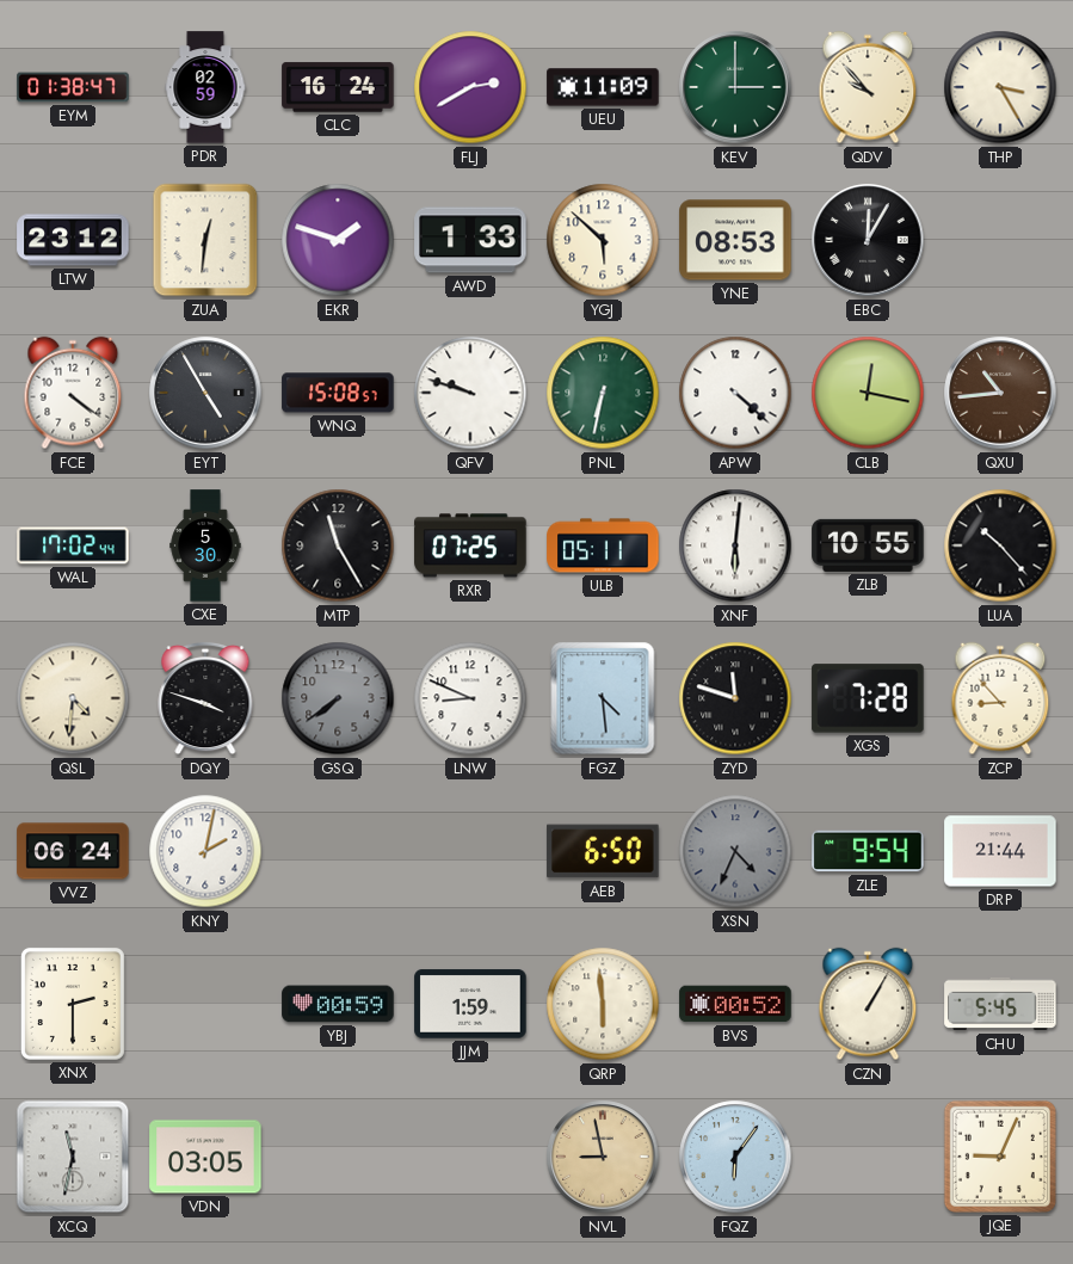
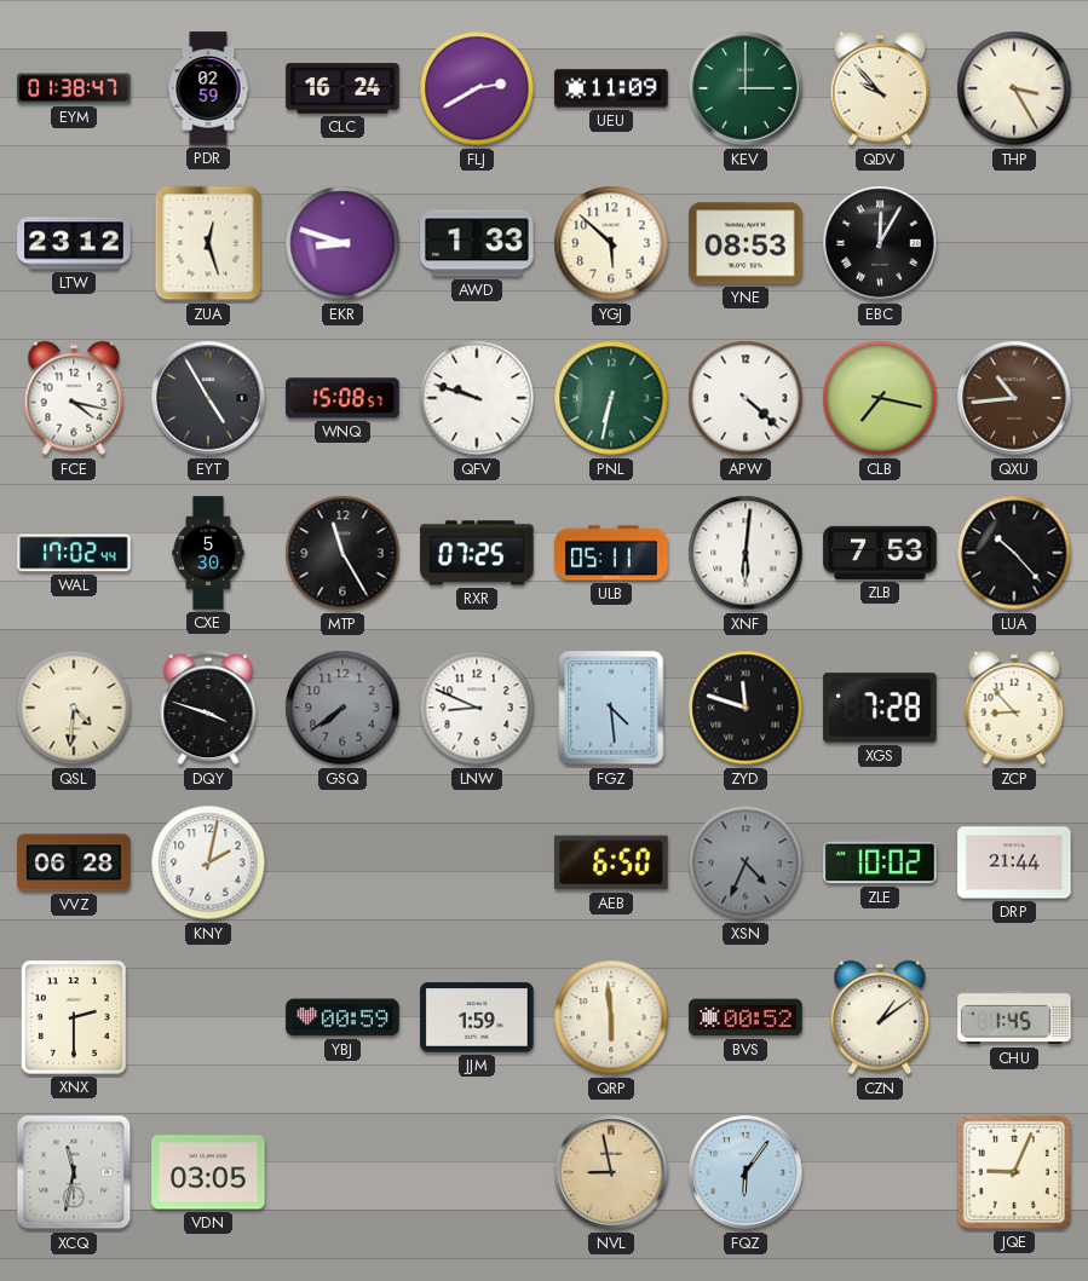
ZUA: 12:31 -> 12:27
EKR: 1:48 -> 8:48
FCE: 4:21 -> 4:17
CLB: 12:17 -> 7:17
ZLB: 10:55 -> 7:53
VVZ: 06:24 -> 06:28
ZLE: 9:54 -> 10:02
CZN: 1:05 -> 1:09
CHU: 5:45 -> 1:45
